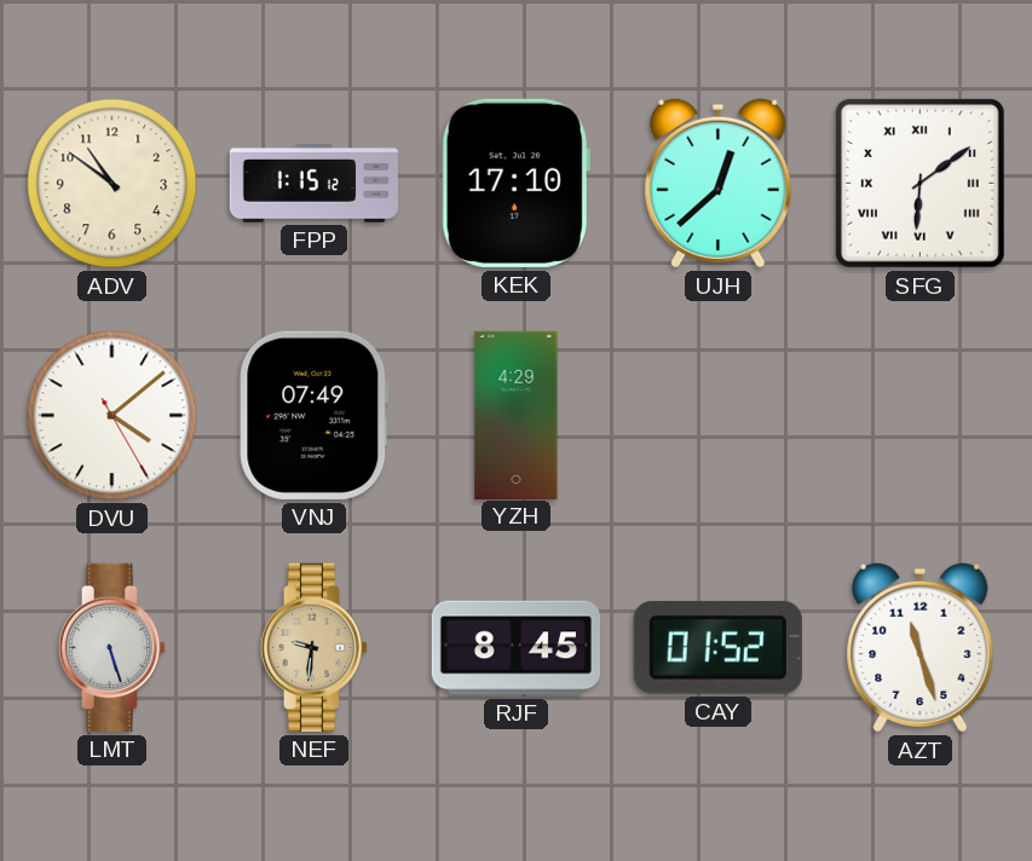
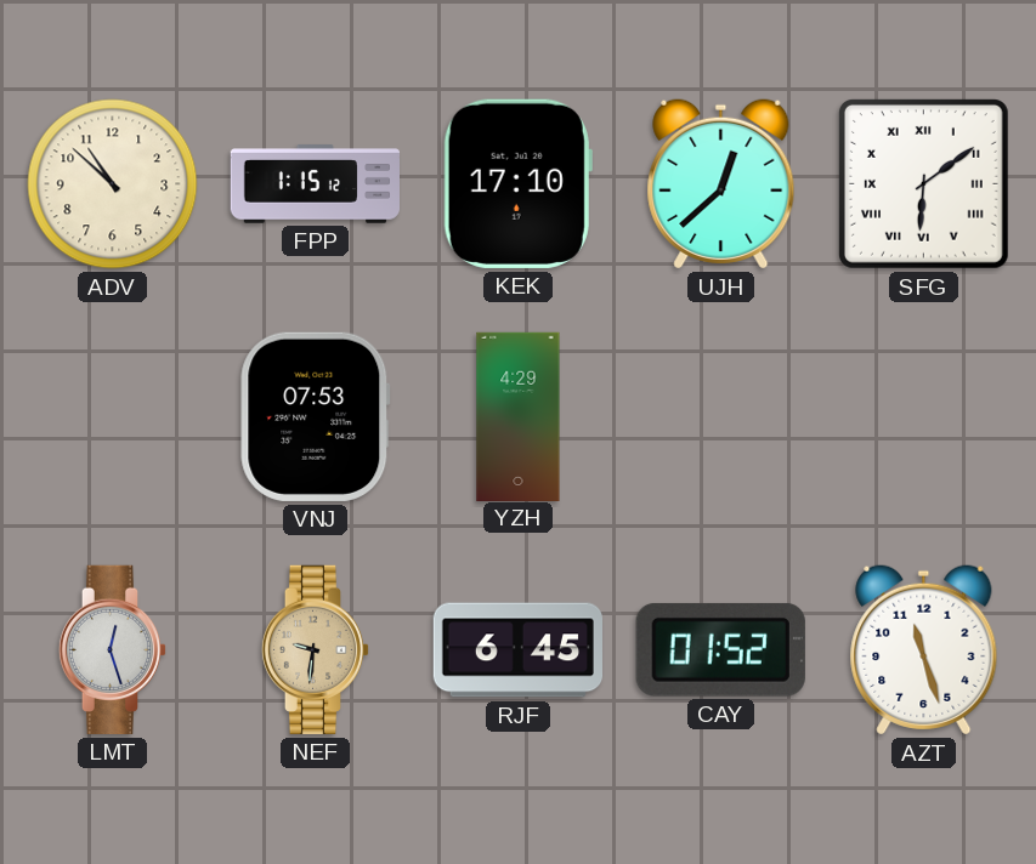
ADV: 10:51 -> 10:52
DVU: 4:08 -> none
VNJ: 07:49 -> 07:53
LMT: 5:27 -> 12:27
RJF: 8:45 -> 6:45
